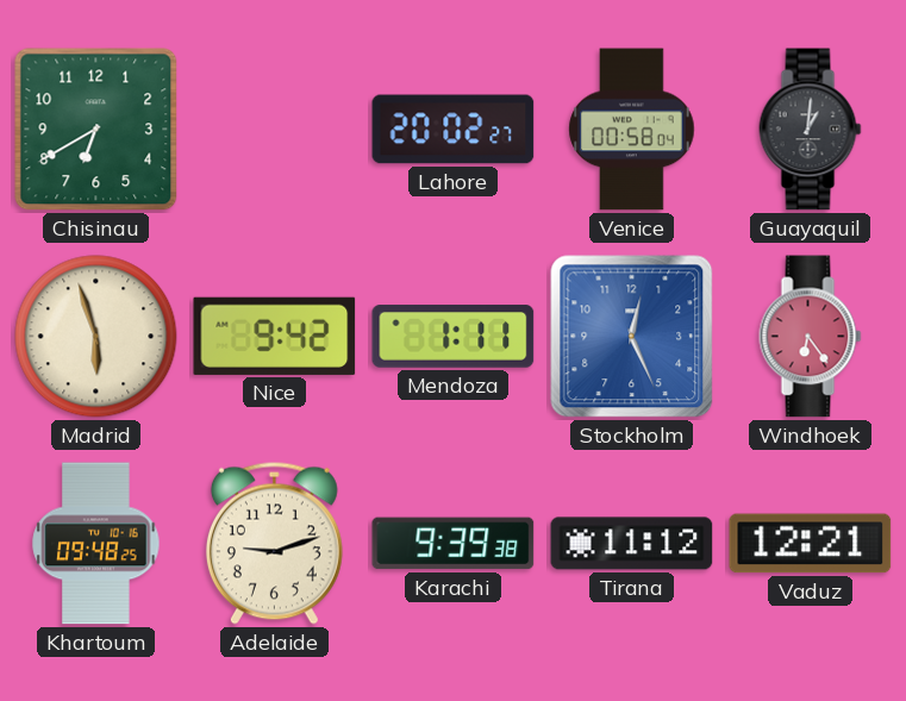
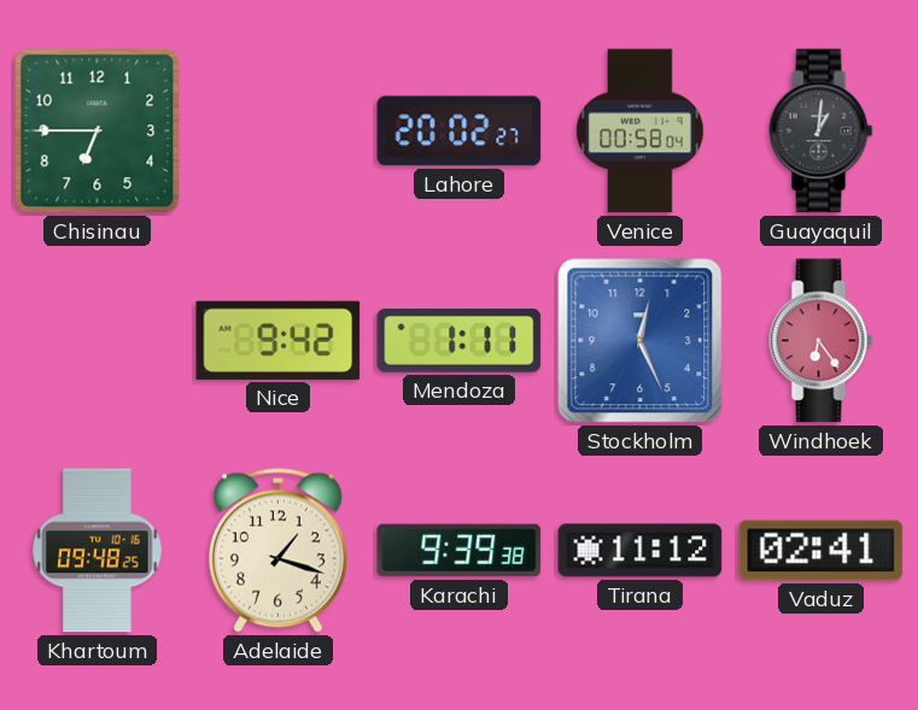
Chisinau: 6:40 -> 6:45
Madrid: 5:57 -> none
Adelaide: 9:12 -> 1:18
Vaduz: 12:21 -> 02:41
